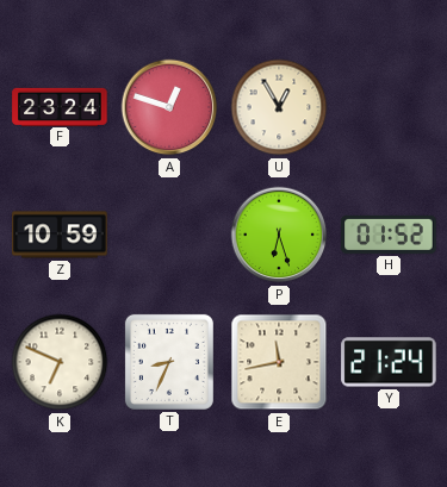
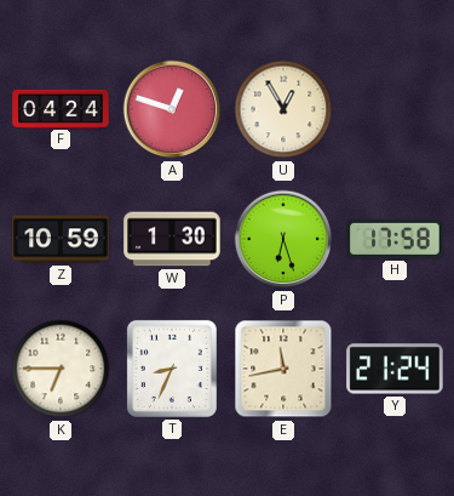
F: 23:24 -> 04:24
W: none -> 1:30
H: 01:52 -> 17:58
K: 6:49 -> 6:45
